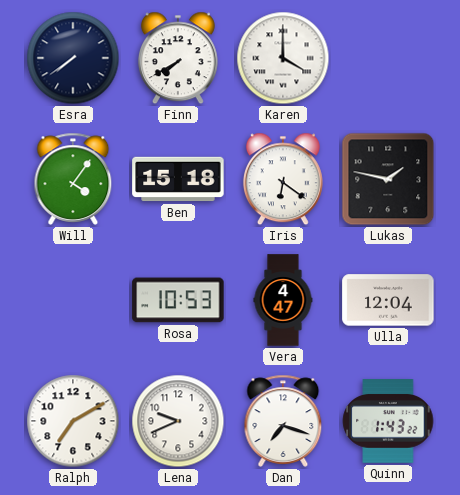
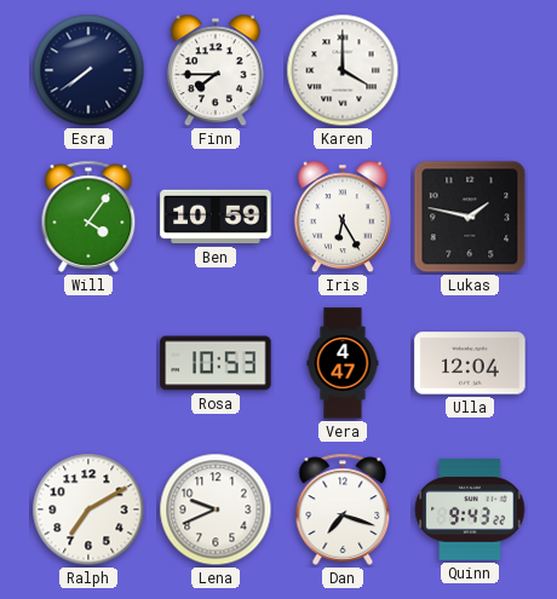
Finn: 7:40 -> 7:45
Ben: 15:18 -> 10:59
Iris: 6:21 -> 6:25
Quinn: 1:43 -> 9:43
